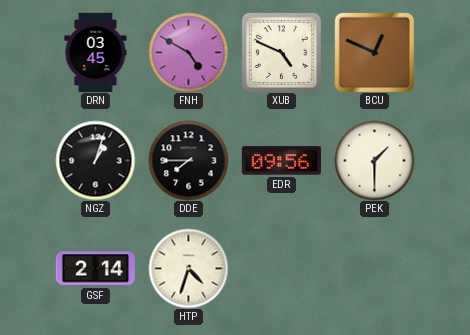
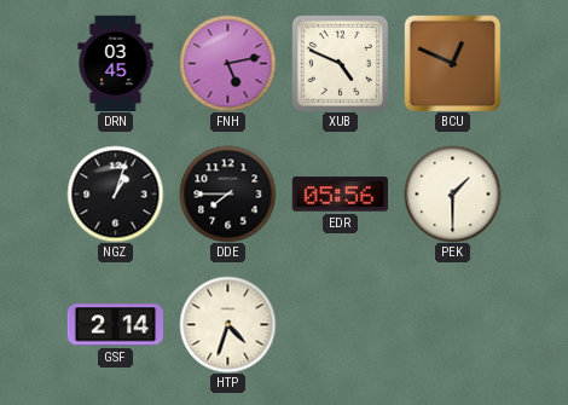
FNH: 4:50 -> 5:13
EDR: 09:56 -> 05:56
